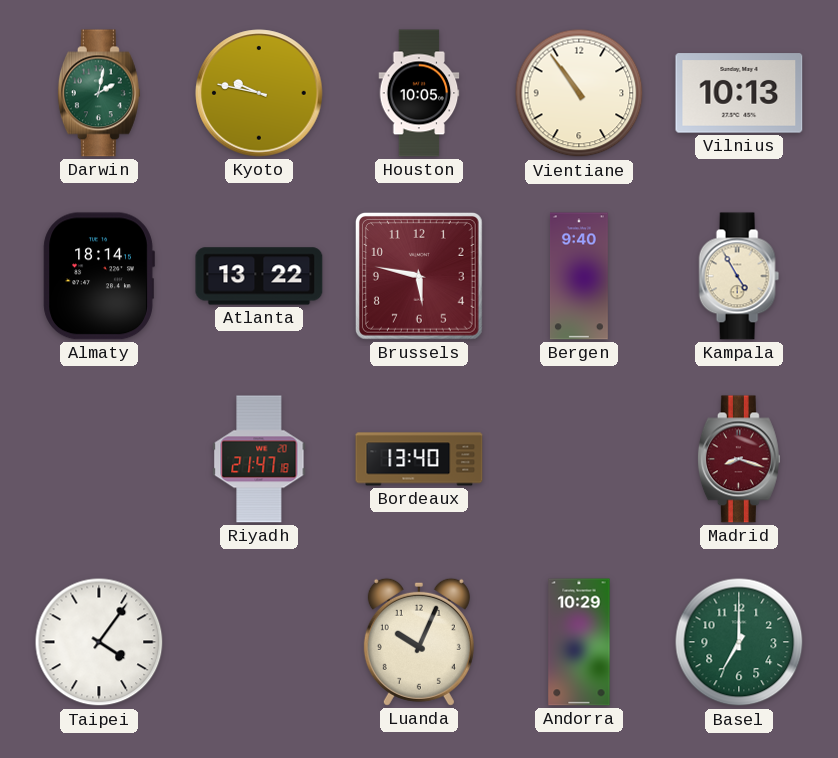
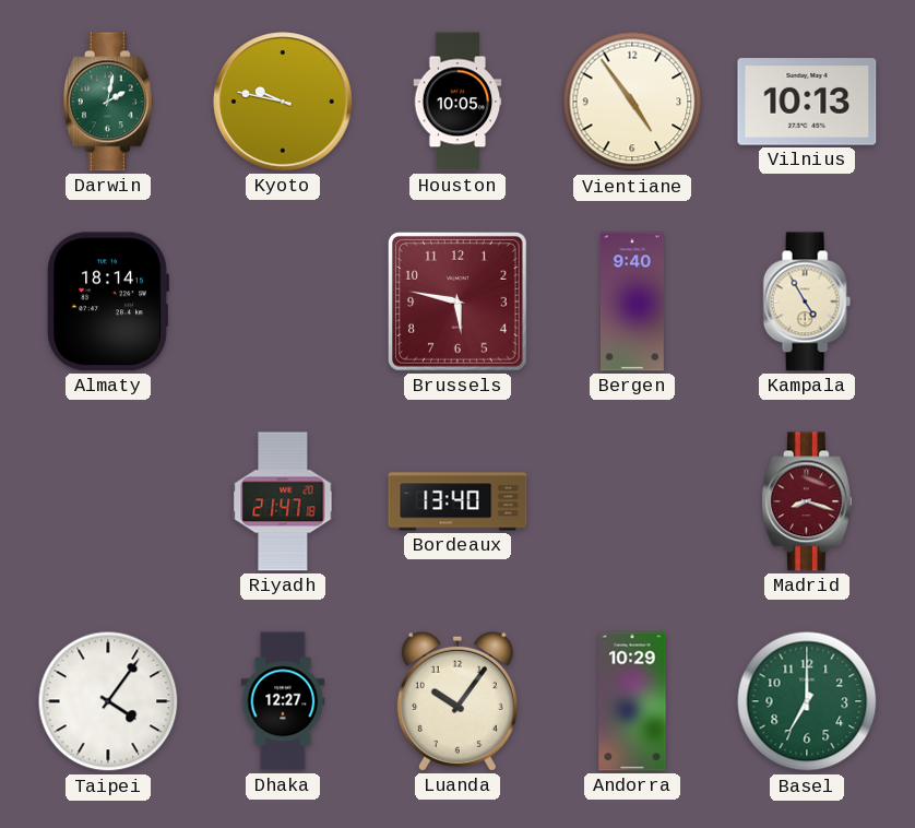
Vientiane: 10:54 -> 4:54
Atlanta: 13:22 -> none
Dhaka: none -> 12:27
Luanda: 10:04 -> 10:06
